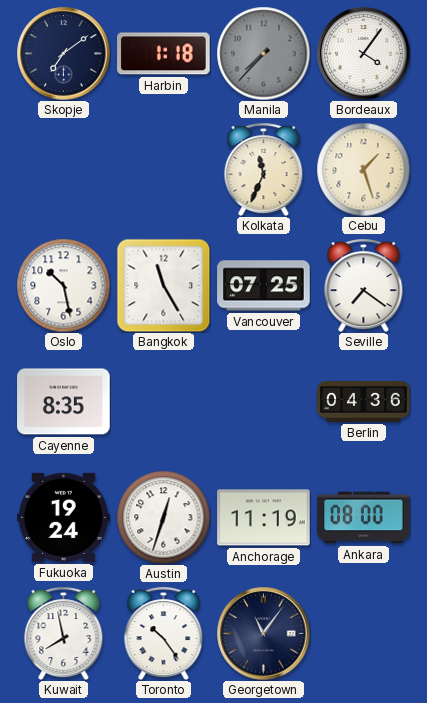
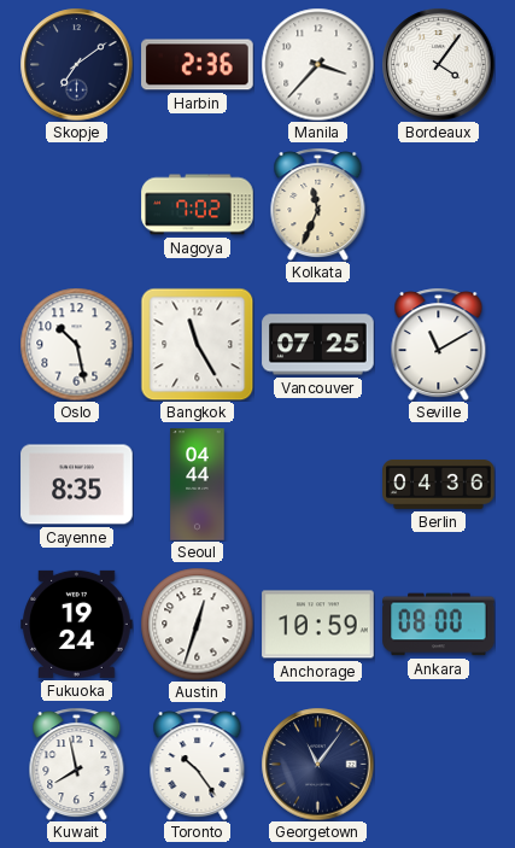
Harbin: 1:18 -> 2:36
Manila: 7:37 -> 3:37
Manila dial: grey -> white
Nagoya: none -> 7:02
Cebu: 1:27 -> none
Seville: 7:21 -> 11:10
Seoul: none -> 04:44
Anchorage: 11:19 -> 10:59
